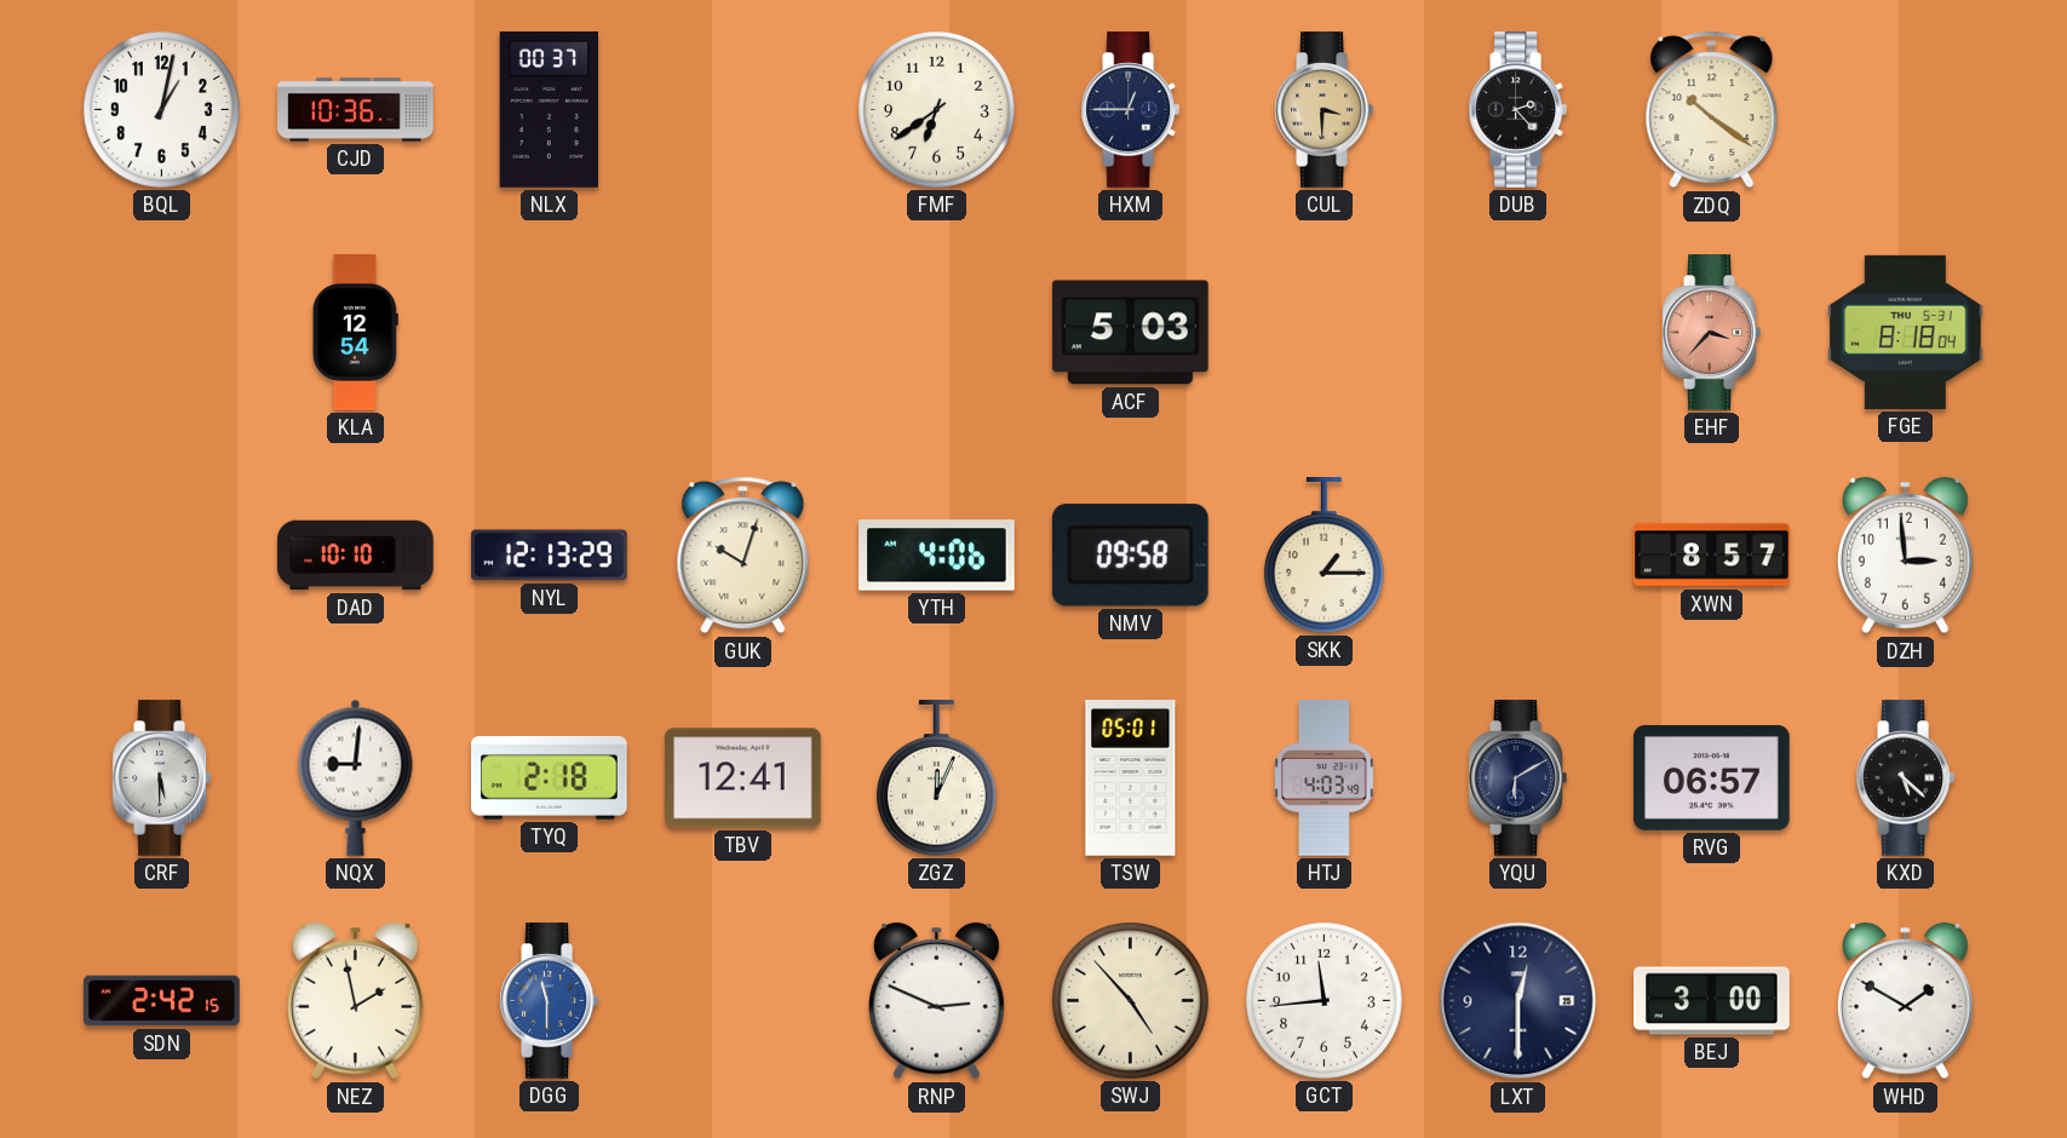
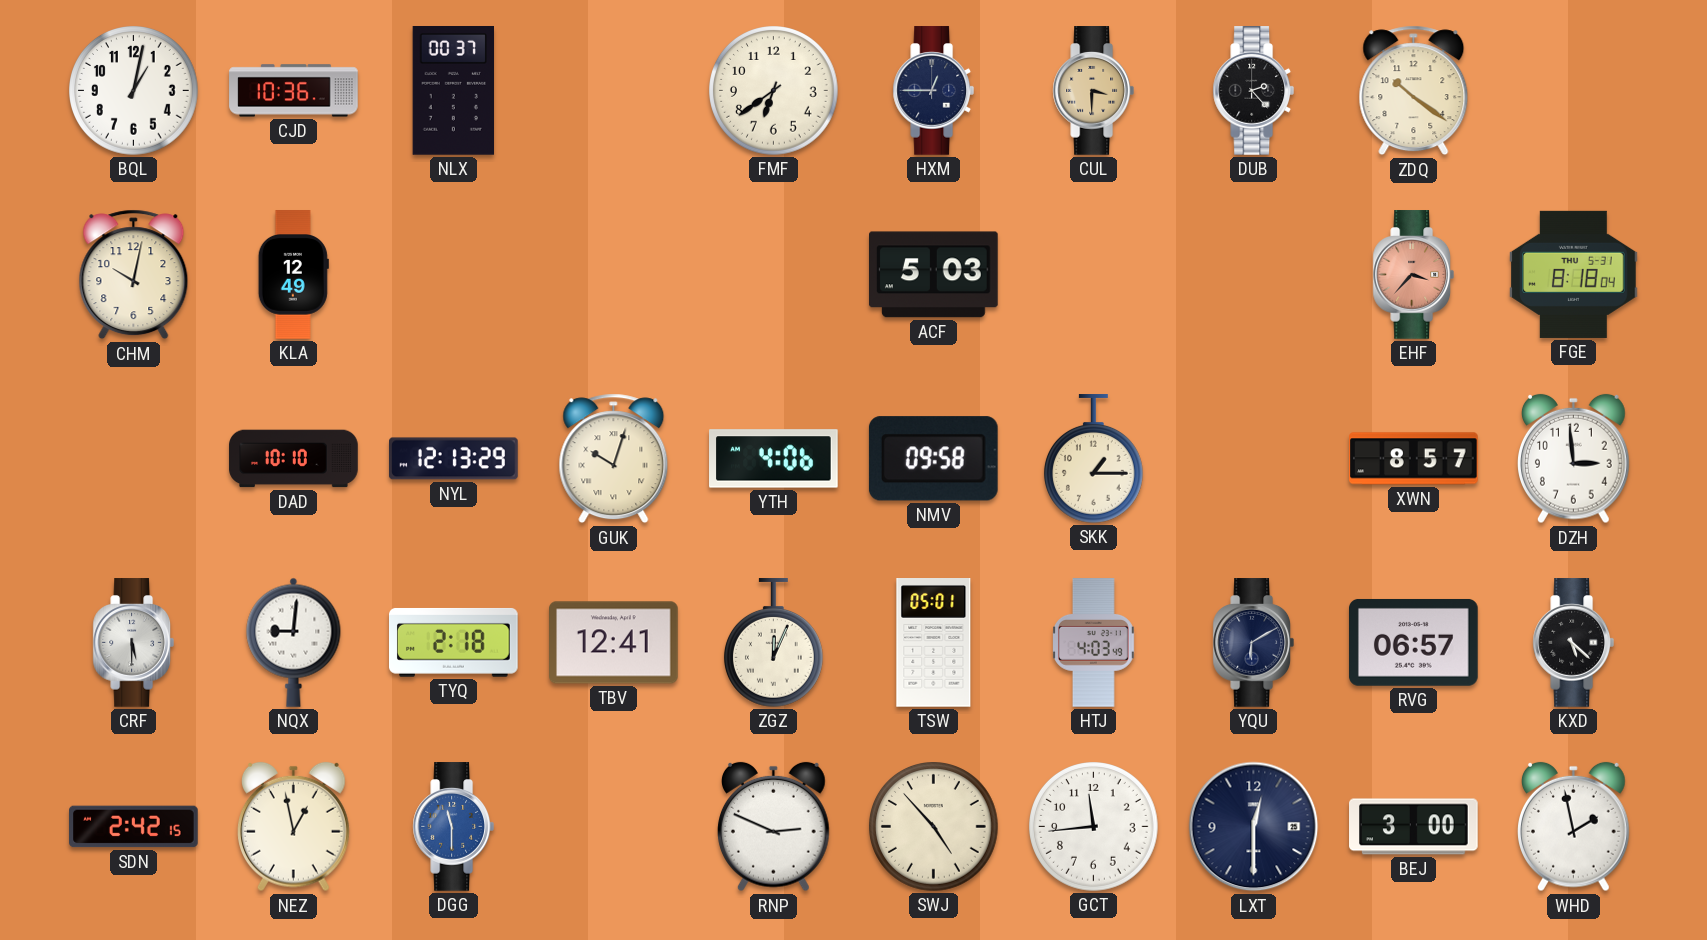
CHM: none -> 10:02
KLA: 12:54 -> 12:49
NEZ: 1:58 -> 12:58
WHD: 1:50 -> 1:58
